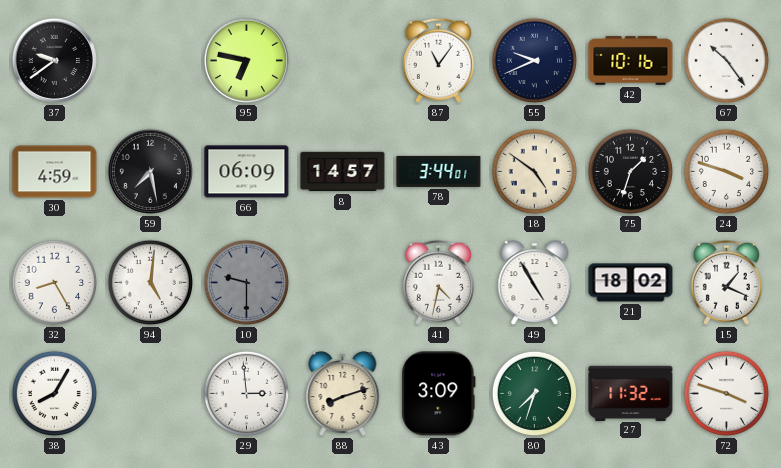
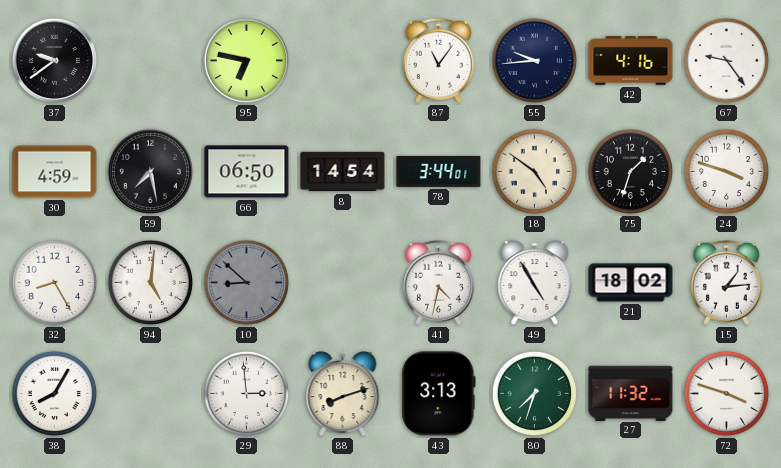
55: 9:41 -> 9:44
42: 10:16 -> 4:16
67: 10:24 -> 9:24
66: 06:09 -> 06:50
8: 14:57 -> 14:54
10: 9:30 -> 8:52
15: 1:19 -> 1:14
43: 3:09 -> 3:13
